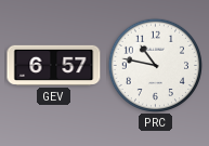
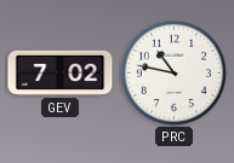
GEV: 6:57 -> 7:02
